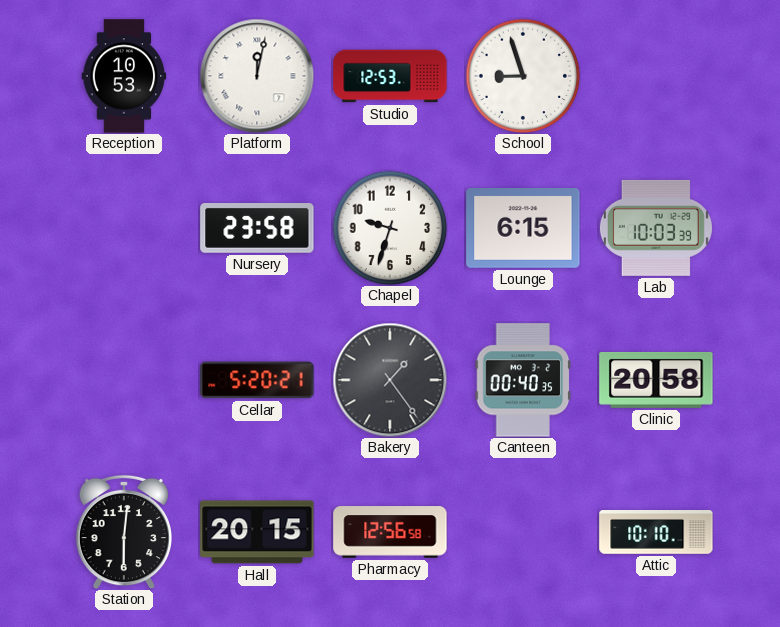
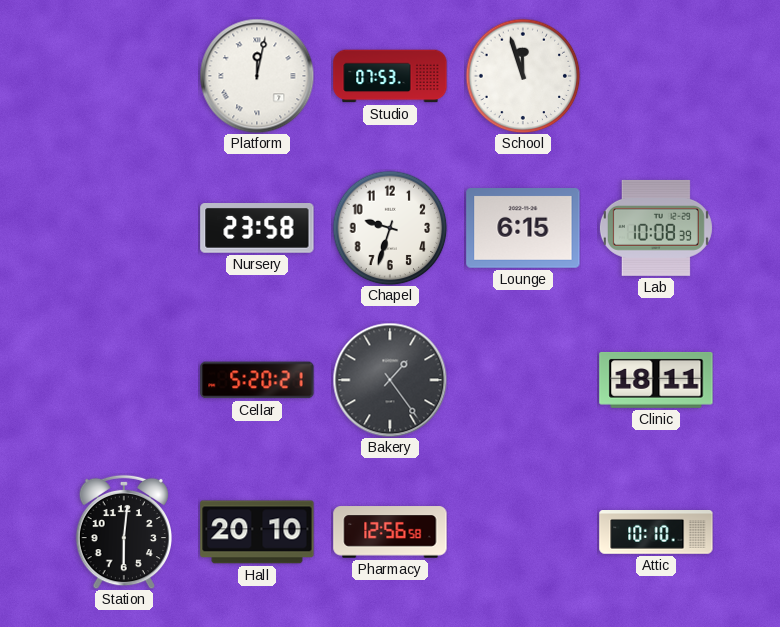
Reception: 10:53 -> none
Studio: 12:53 -> 07:53
School: 8:57 -> 11:57
Lab: 10:03 -> 10:08
Canteen: 00:40 -> none
Clinic: 20:58 -> 18:11
Hall: 20:15 -> 20:10
